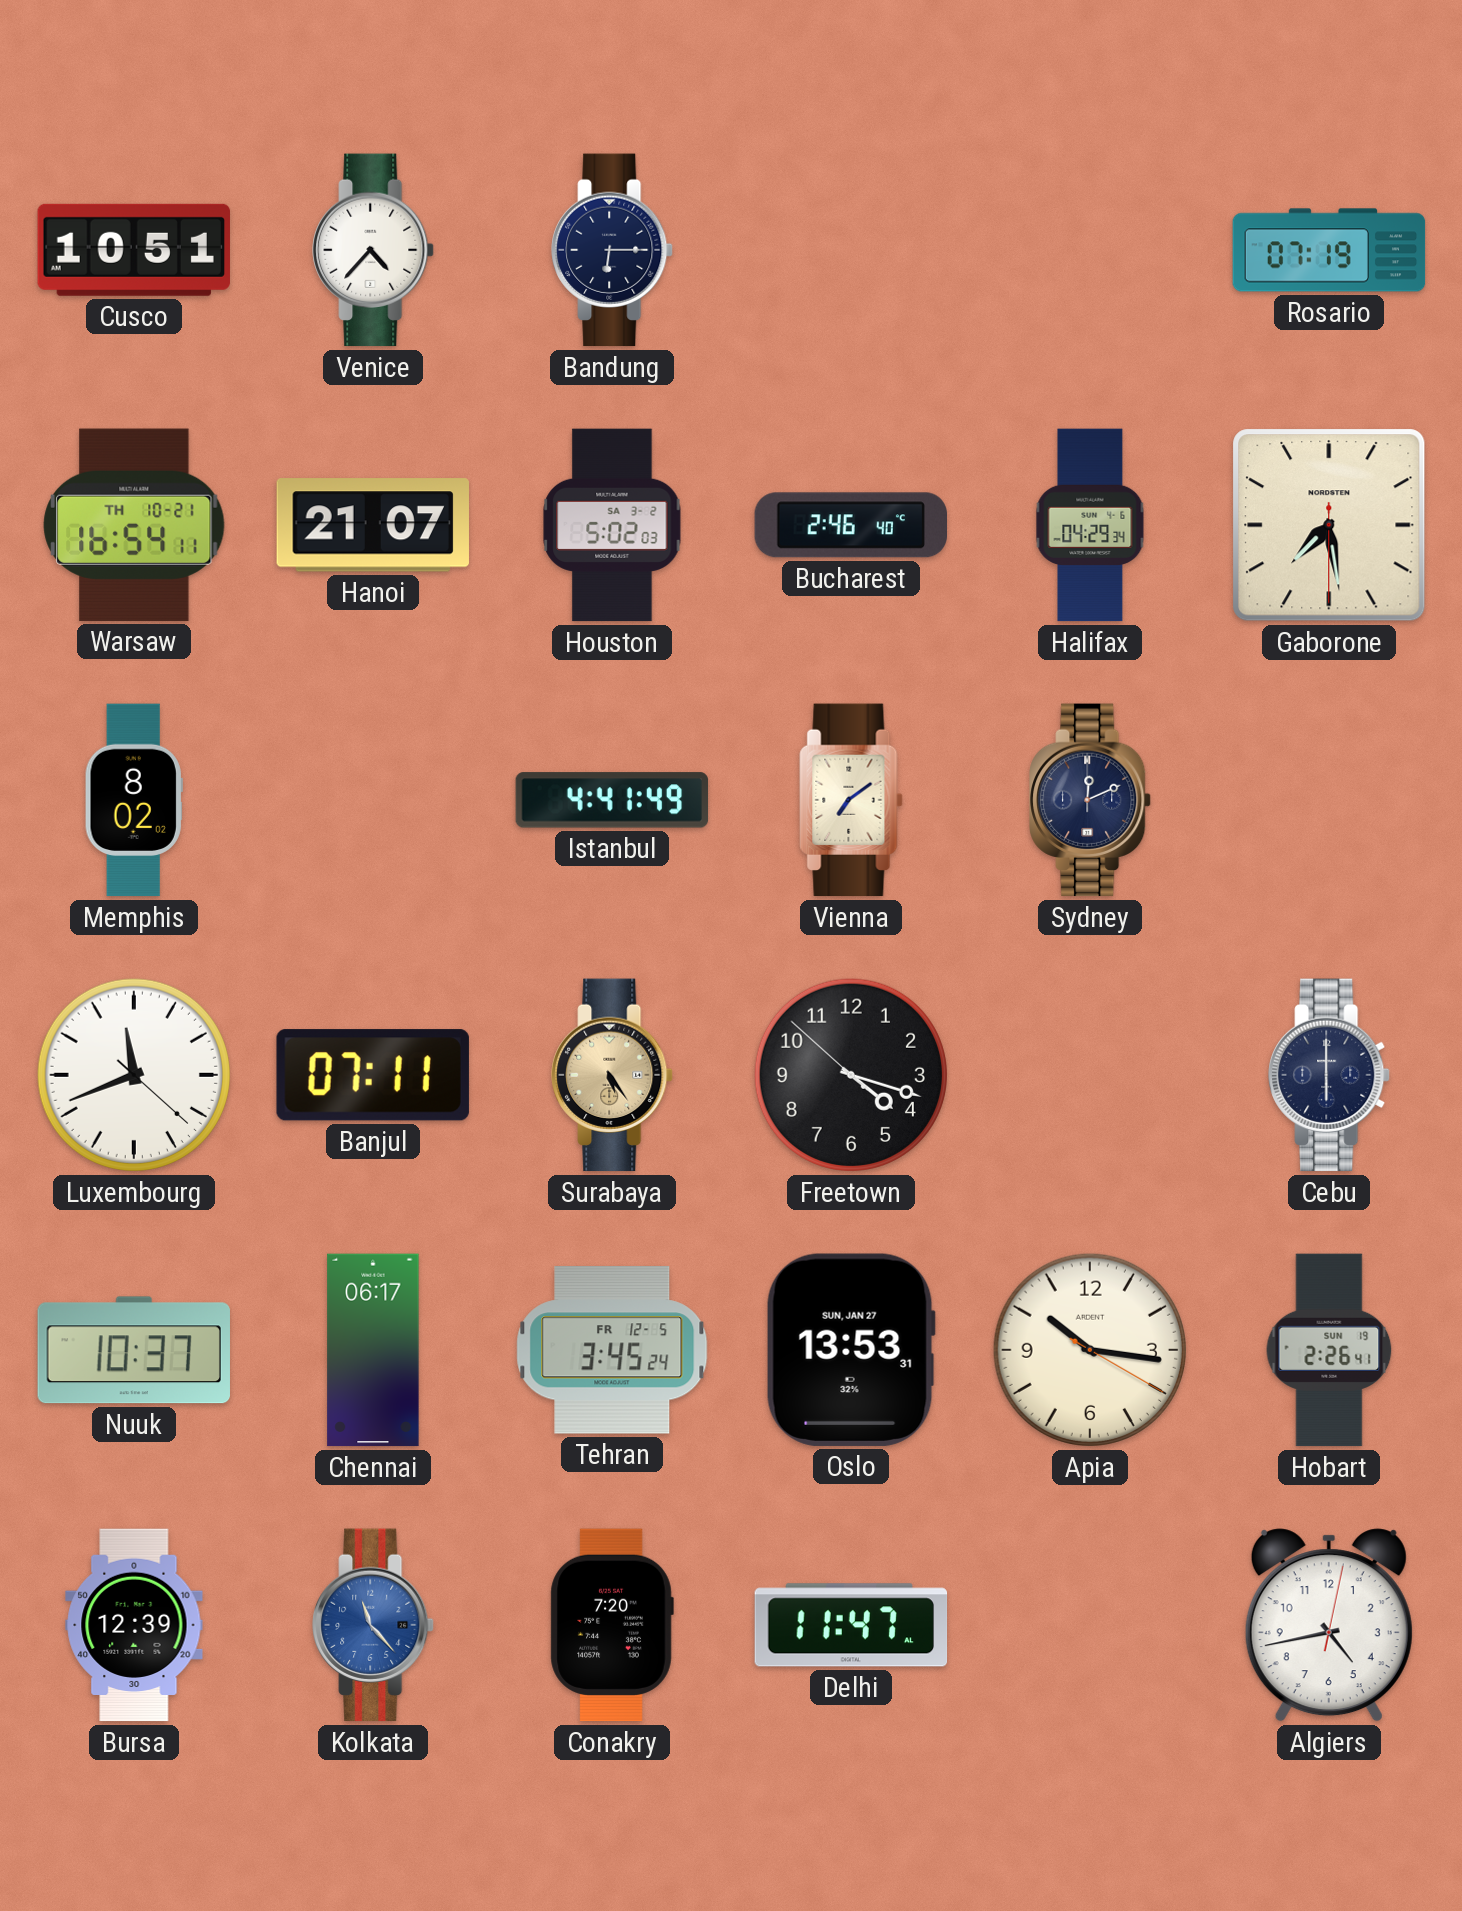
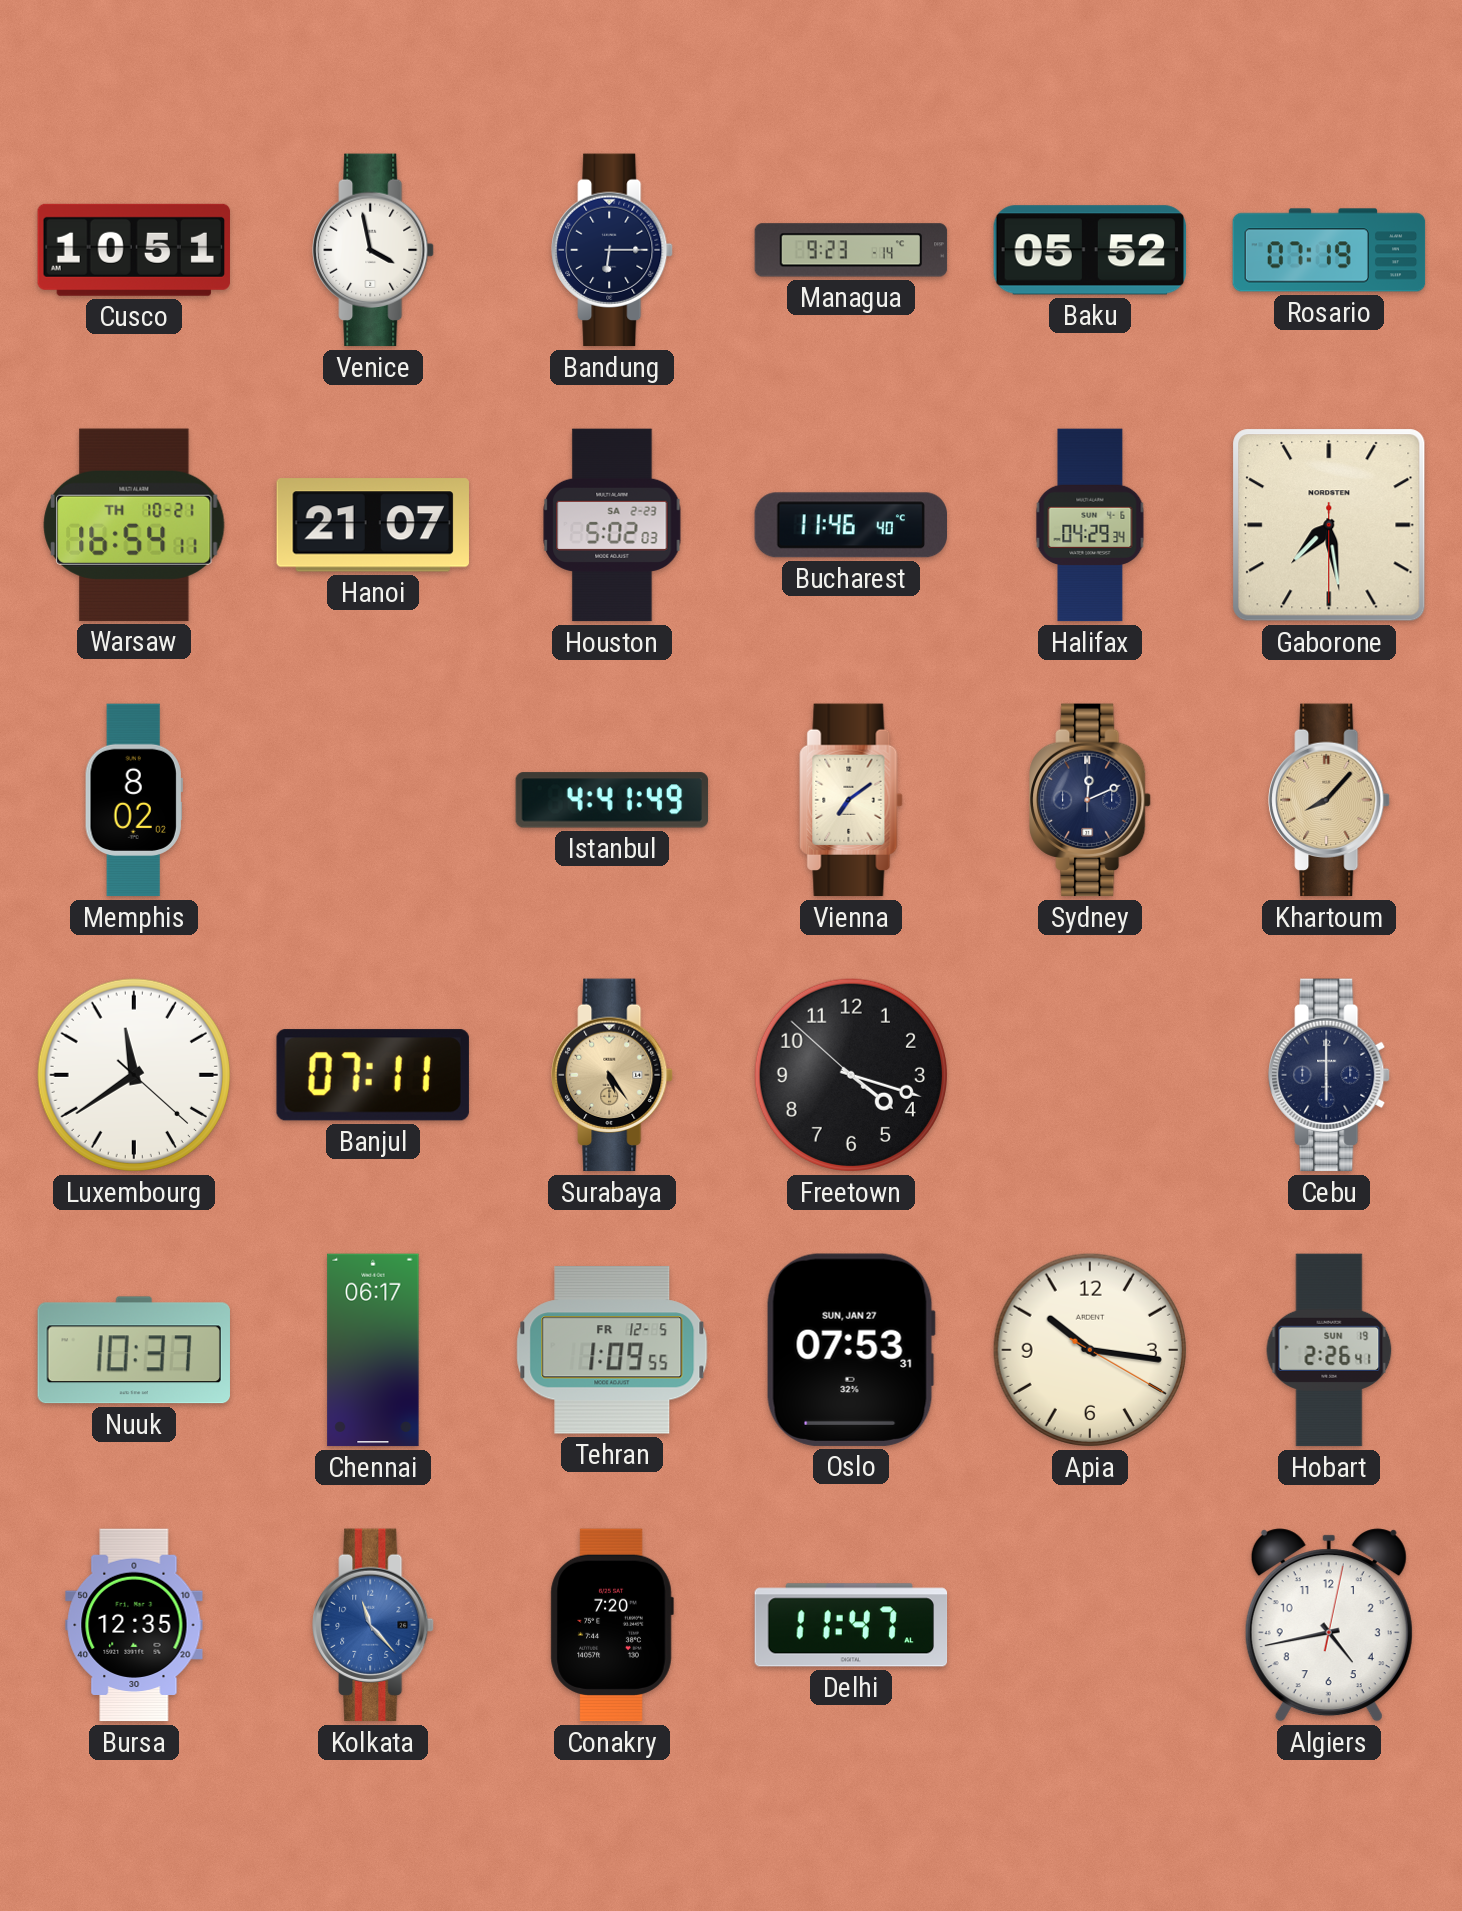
Venice: 4:37 -> 3:58
Managua: none -> 9:23
Baku: none -> 05:52
Houston date: SA 3-2 -> SA 2-23
Bucharest: 2:46 -> 11:46
Khartoum: none -> 8:07
Luxembourg: 11:41 -> 11:39
Tehran: 3:45 -> 1:09
Oslo: 13:53 -> 07:53
Bursa: 12:39 -> 12:35
